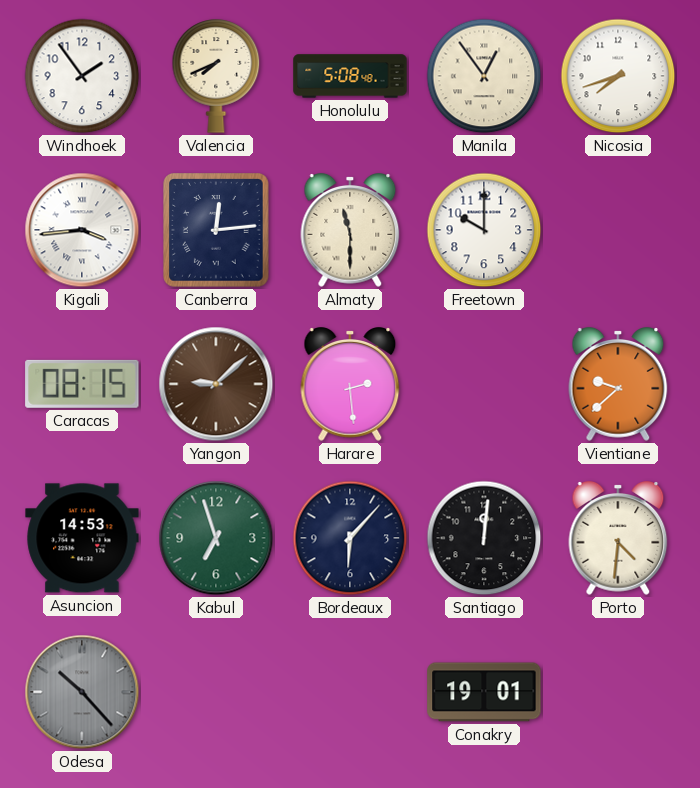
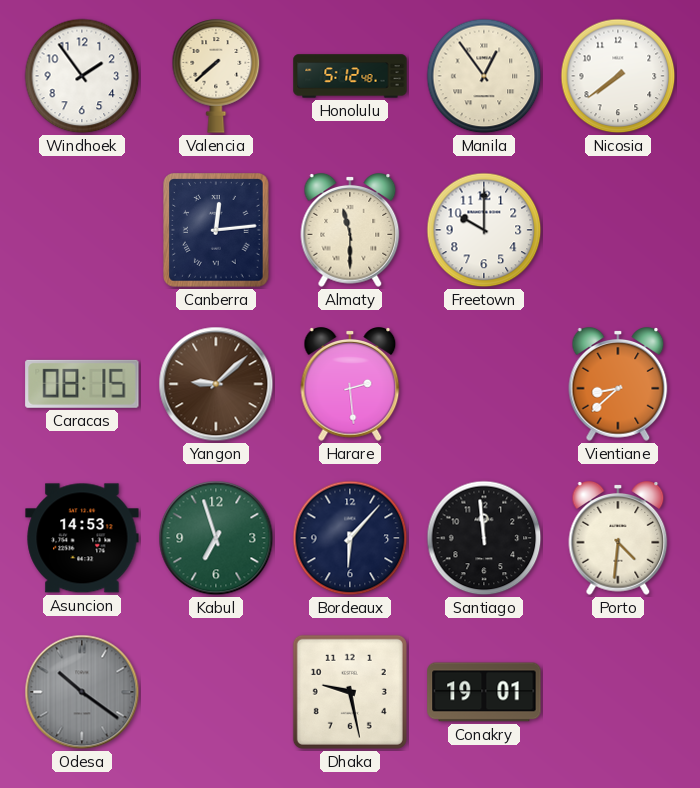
Valencia: 7:41 -> 7:38
Honolulu: 5:08 -> 5:12
Nicosia: 7:42 -> 7:39
Kigali: 3:44 -> none
Vientiane: 9:38 -> 8:38
Santiago: 12:01 -> 11:59
Odesa: 10:23 -> 10:21
Dhaka: none -> 9:28
